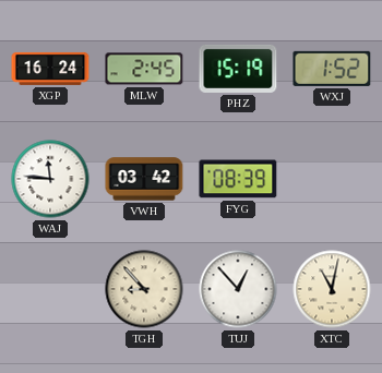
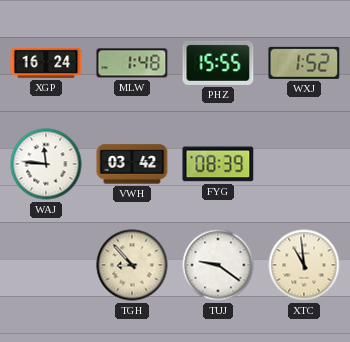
MLW: 2:45 -> 1:48
PHZ: 15:19 -> 15:55
TUJ: 12:53 -> 9:21
XTC: 11:02 -> 10:59
